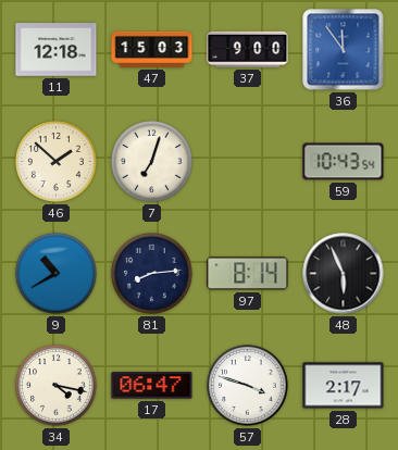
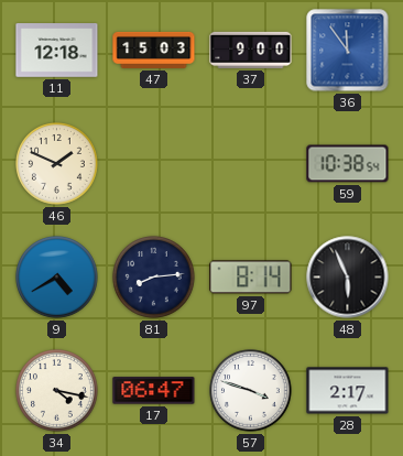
46: 1:52 -> 1:49
7: 7:03 -> none
59: 10:43 -> 10:38
9: 10:40 -> 4:40
